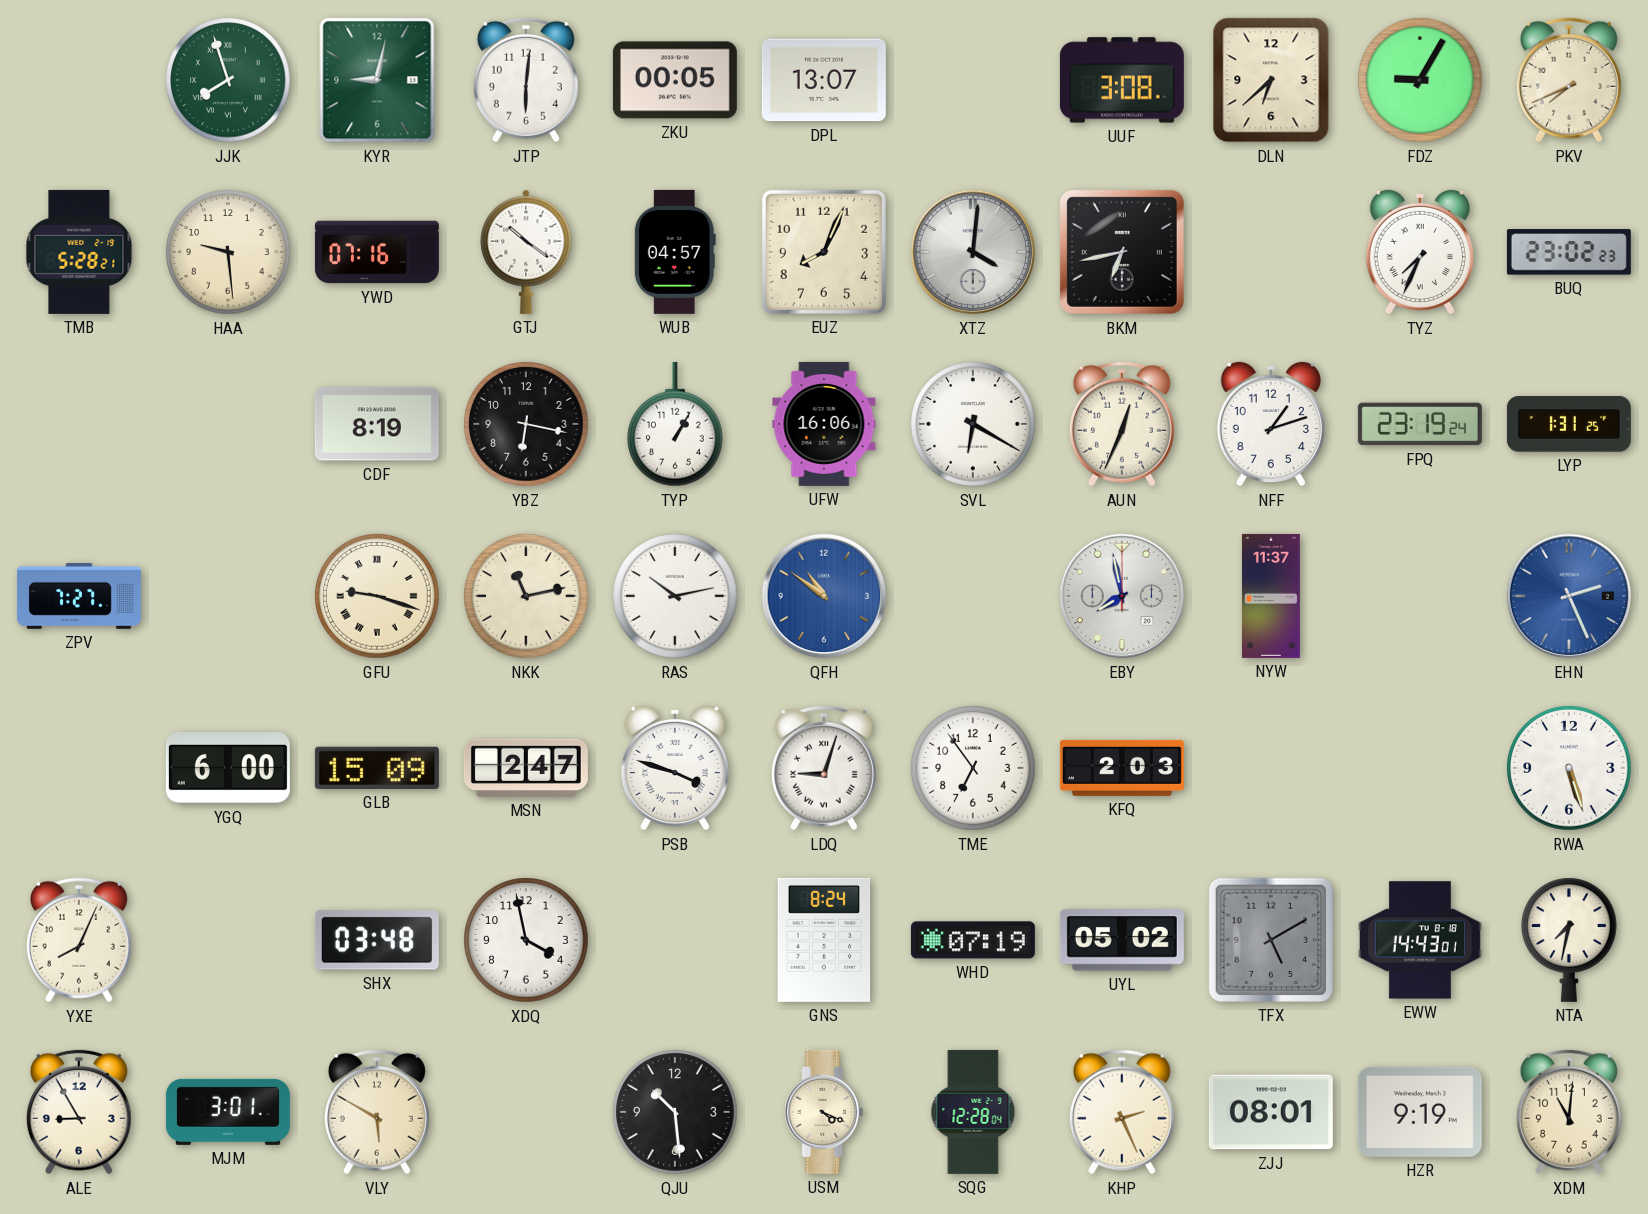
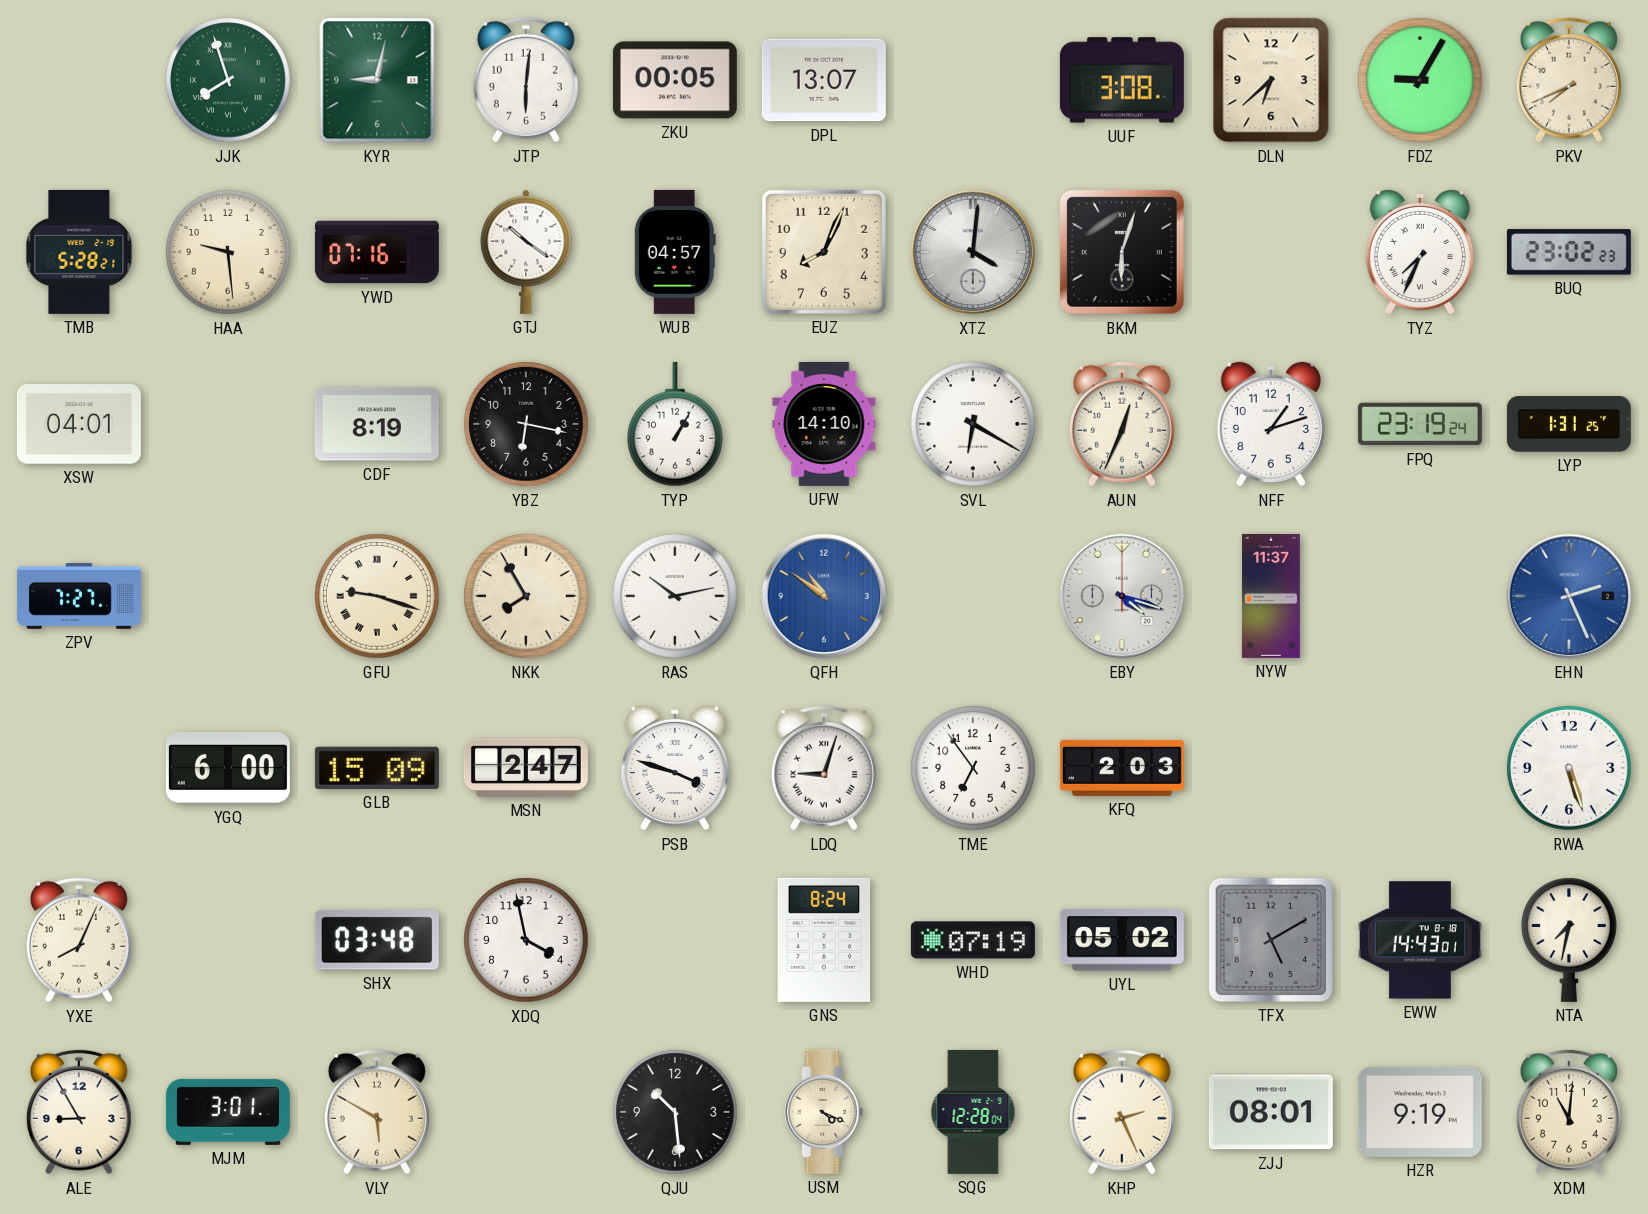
BKM: 6:43 -> 6:03
XSW: none -> 04:01
UFW: 16:06 -> 14:10
NKK: 11:13 -> 7:55
EBY: 7:58 -> 4:18
